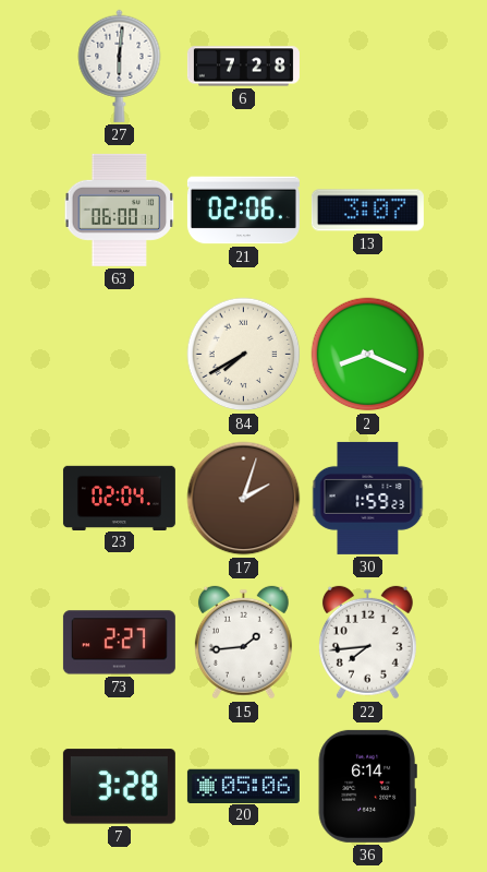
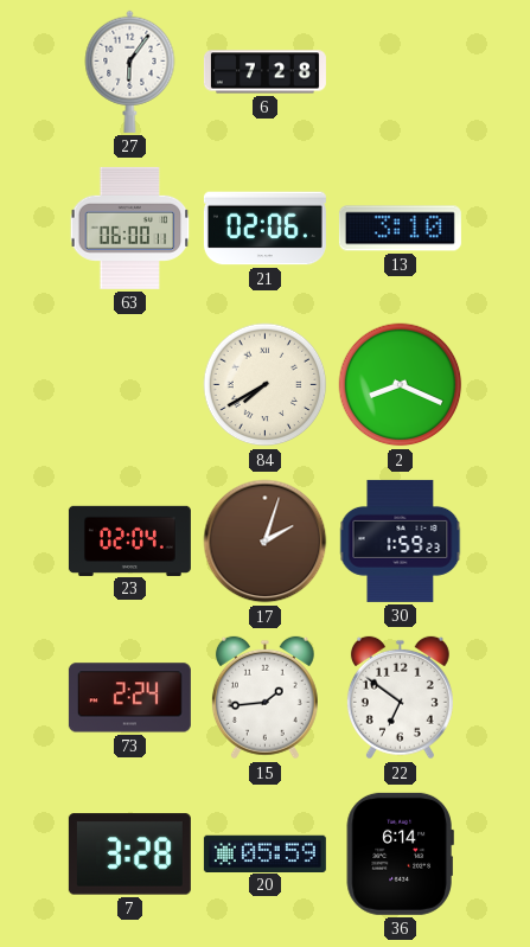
27: 6:01 -> 6:06
13: 3:07 -> 3:10
73: 2:27 -> 2:24
22: 7:44 -> 6:51
20: 05:06 -> 05:59
